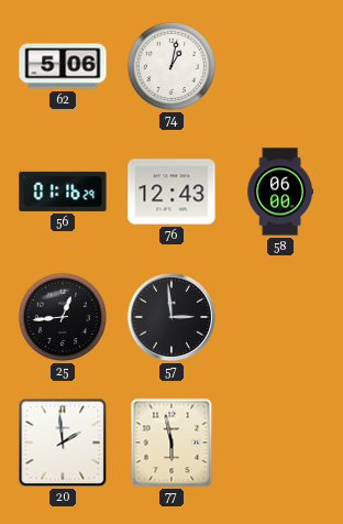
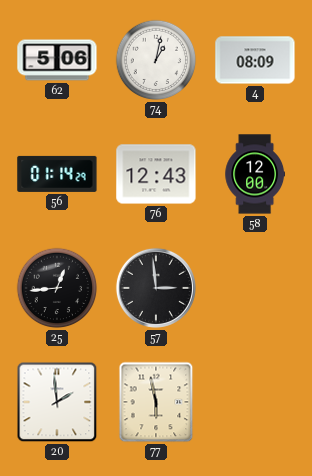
4: none -> 08:09
56: 01:16 -> 01:14
58: 06:00 -> 12:00
